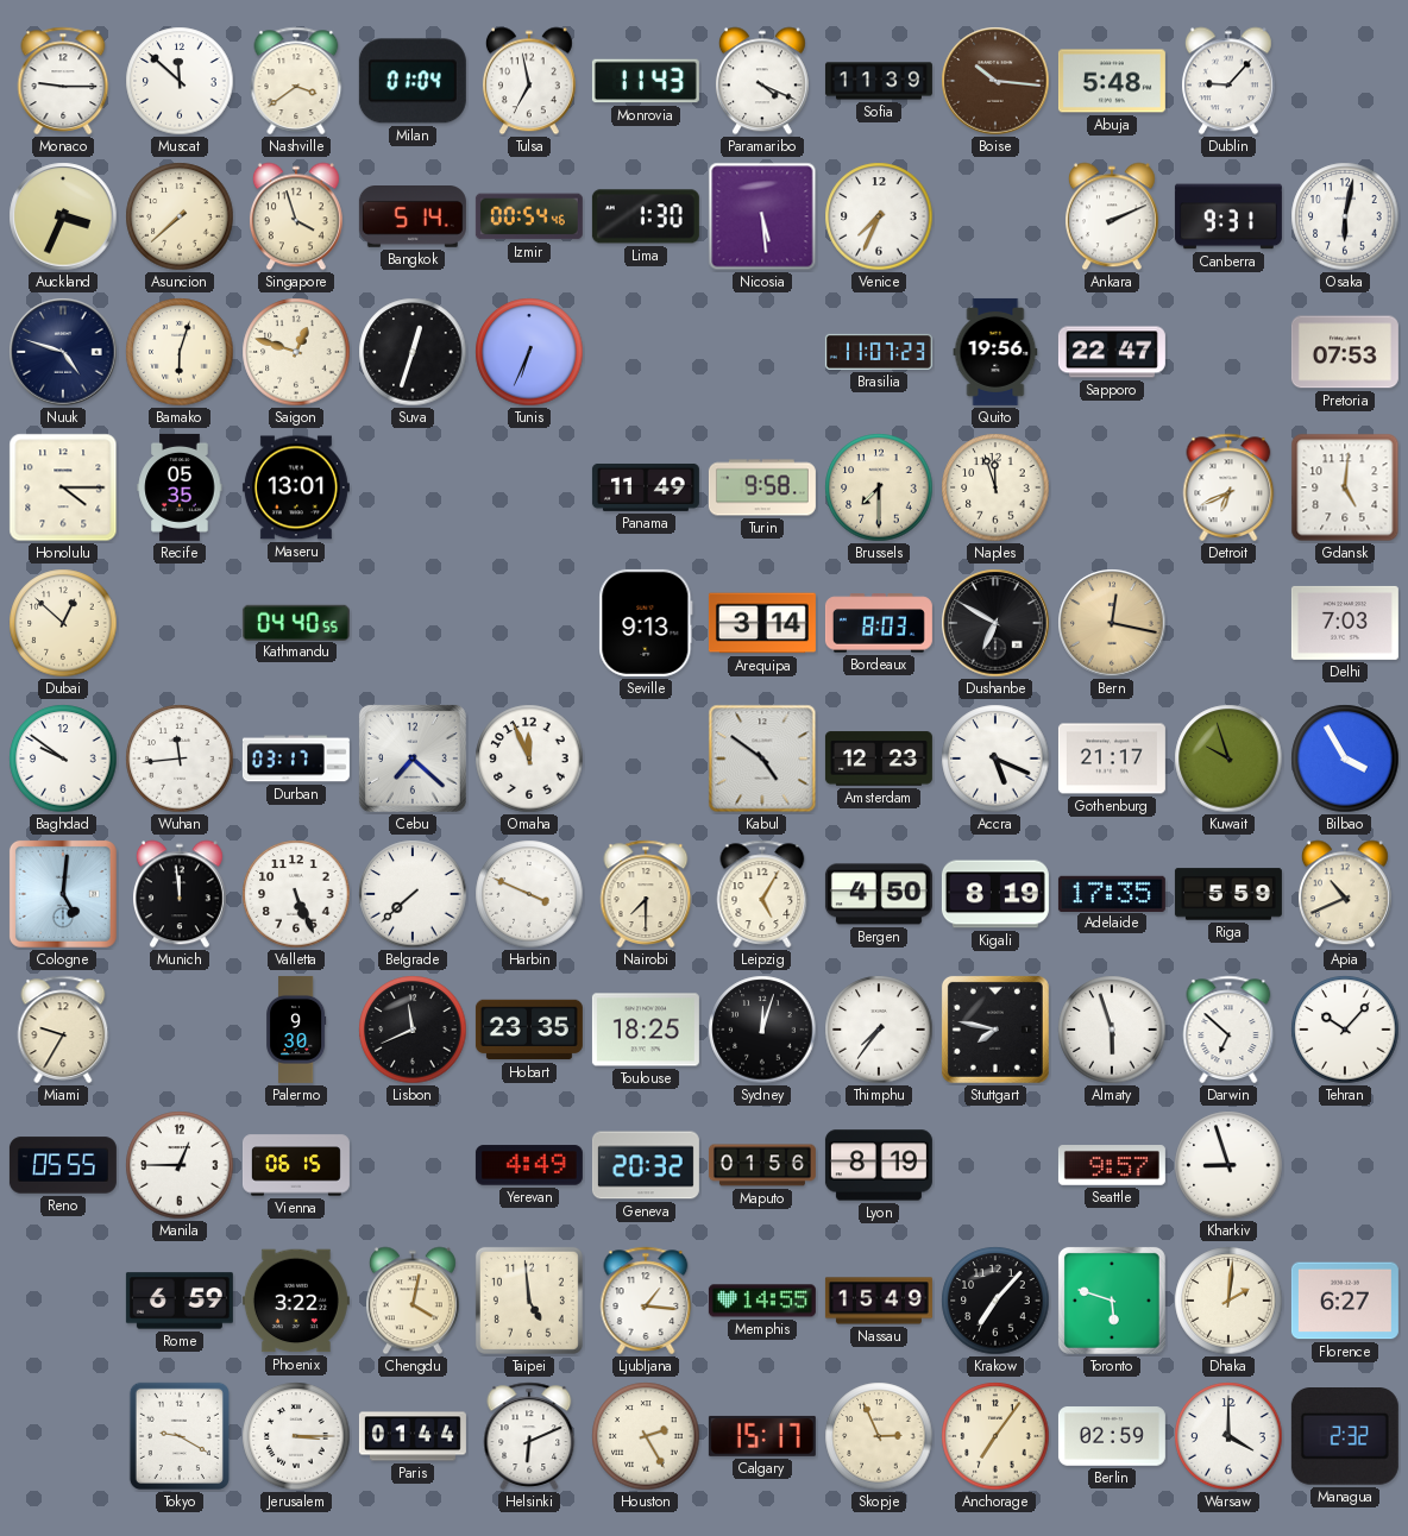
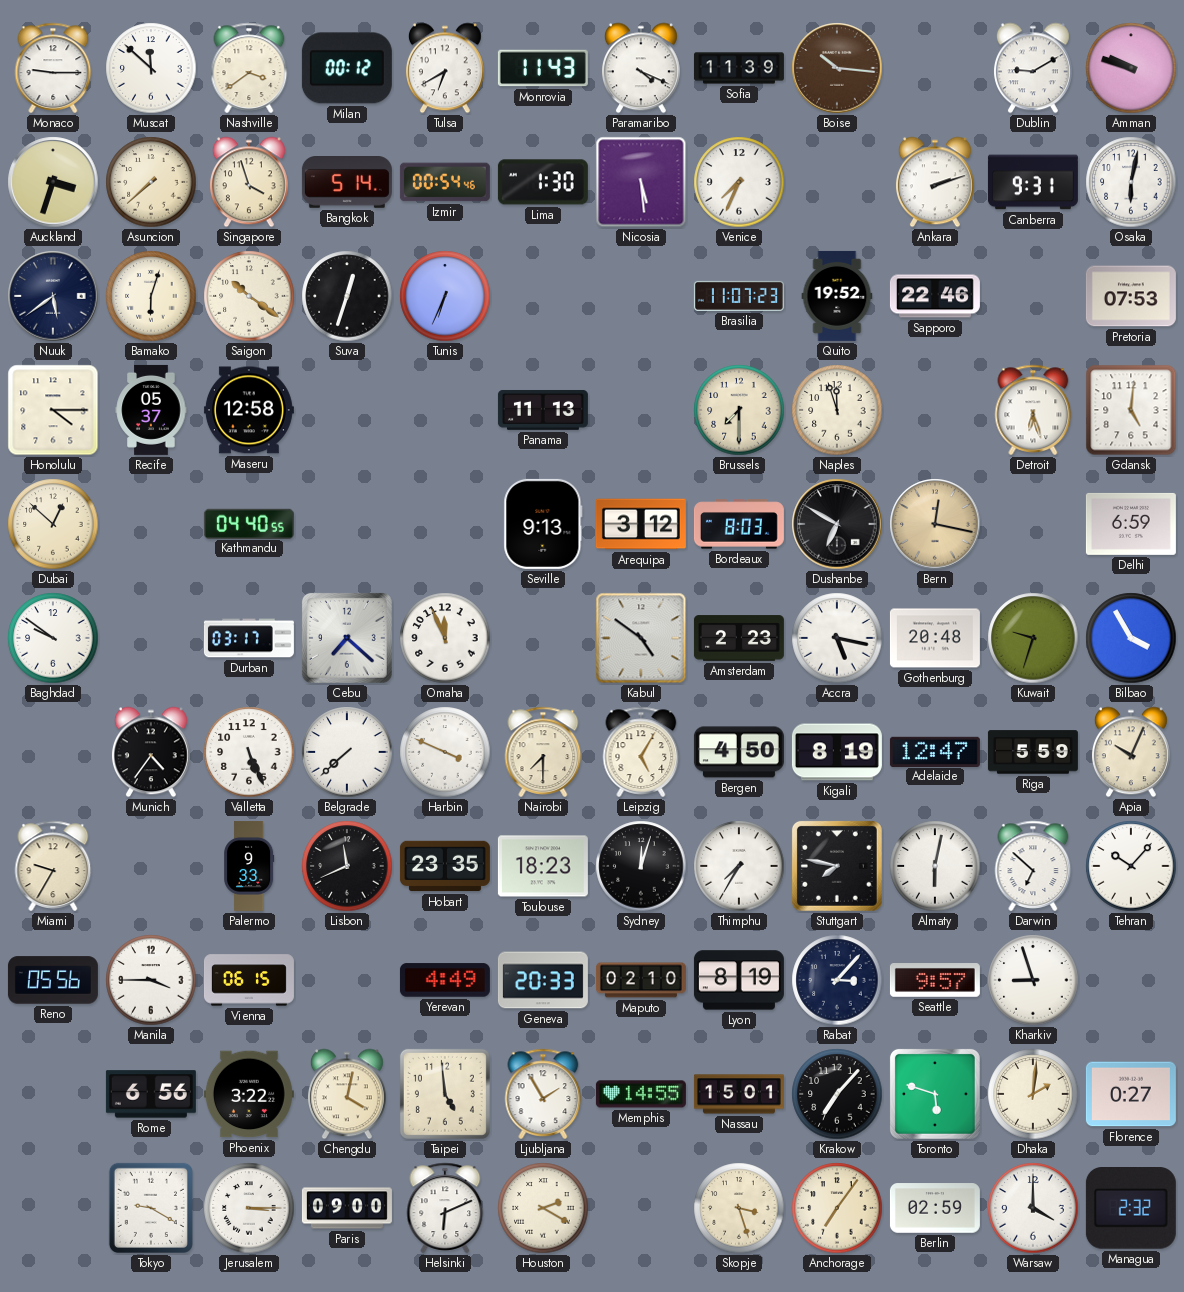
Milan: 01:04 -> 00:12
Tulsa: 6:58 -> 6:40
Abuja: 5:48 -> none
Dublin: 9:07 -> 9:10
Amman: none -> 9:48
Auckland: 3:34 -> 3:33
Ankara: 2:11 -> 2:12
Nuuk: 4:48 -> 5:39
Saigon: 12:48 -> 10:21
Quito: 19:56 -> 19:52
Sapporo: 22:47 -> 22:46
Recife: 05:35 -> 05:37
Maseru: 13:01 -> 12:58
Panama: 11:49 -> 11:13
Turin: 9:58 -> none
Detroit: 6:41 -> 6:27
Arequipa: 3:14 -> 3:12
Delhi: 7:03 -> 6:59
Wuhan: 11:44 -> none
Amsterdam: 12:23 -> 2:23
Accra: 5:19 -> 5:17
Gothenburg: 21:17 -> 20:48
Kuwait: 9:57 -> 9:33
Cologne: 5:01 -> none
Munich: 11:59 -> 4:36
Adelaide: 17:35 -> 12:47
Apia: 10:41 -> 10:04
Palermo: 9:30 -> 9:33
Toulouse: 18:25 -> 18:23
Thimphu: 7:36 -> 7:35
Almaty: 5:57 -> 6:02
Reno: 05:55 -> 05:56
Manila: 12:45 -> 3:45
Geneva: 20:32 -> 20:33
Maputo: 01:56 -> 02:10
Rabat: none -> 3:07
Rome: 6:59 -> 6:56
Ljubljana: 1:16 -> 1:55
Nassau: 15:49 -> 15:01
Florence: 6:27 -> 0:27
Paris: 01:44 -> 09:00
Houston: 2:25 -> 2:20
Calgary: 15:17 -> none
Skopje: 2:56 -> 3:27
